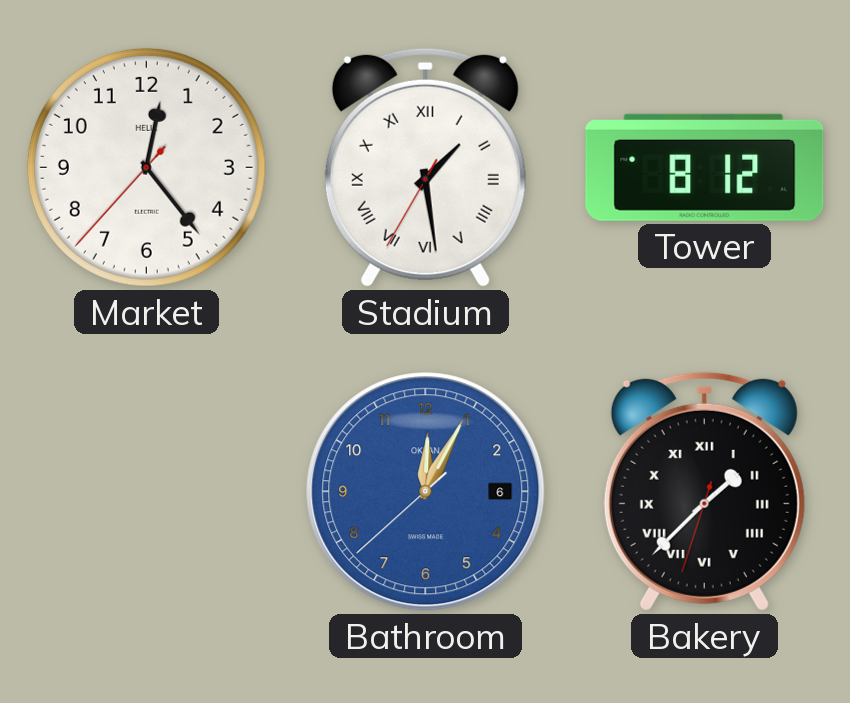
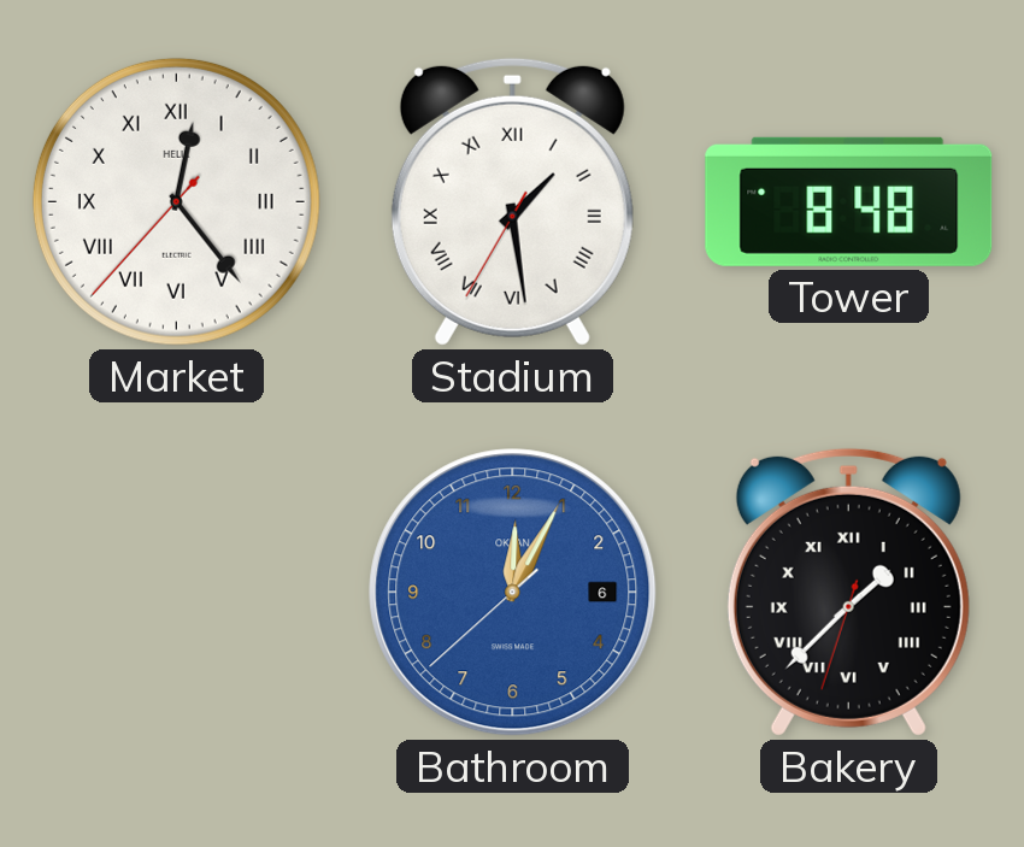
Market numerals: Arabic -> Roman
Tower: 8:12 -> 8:48
